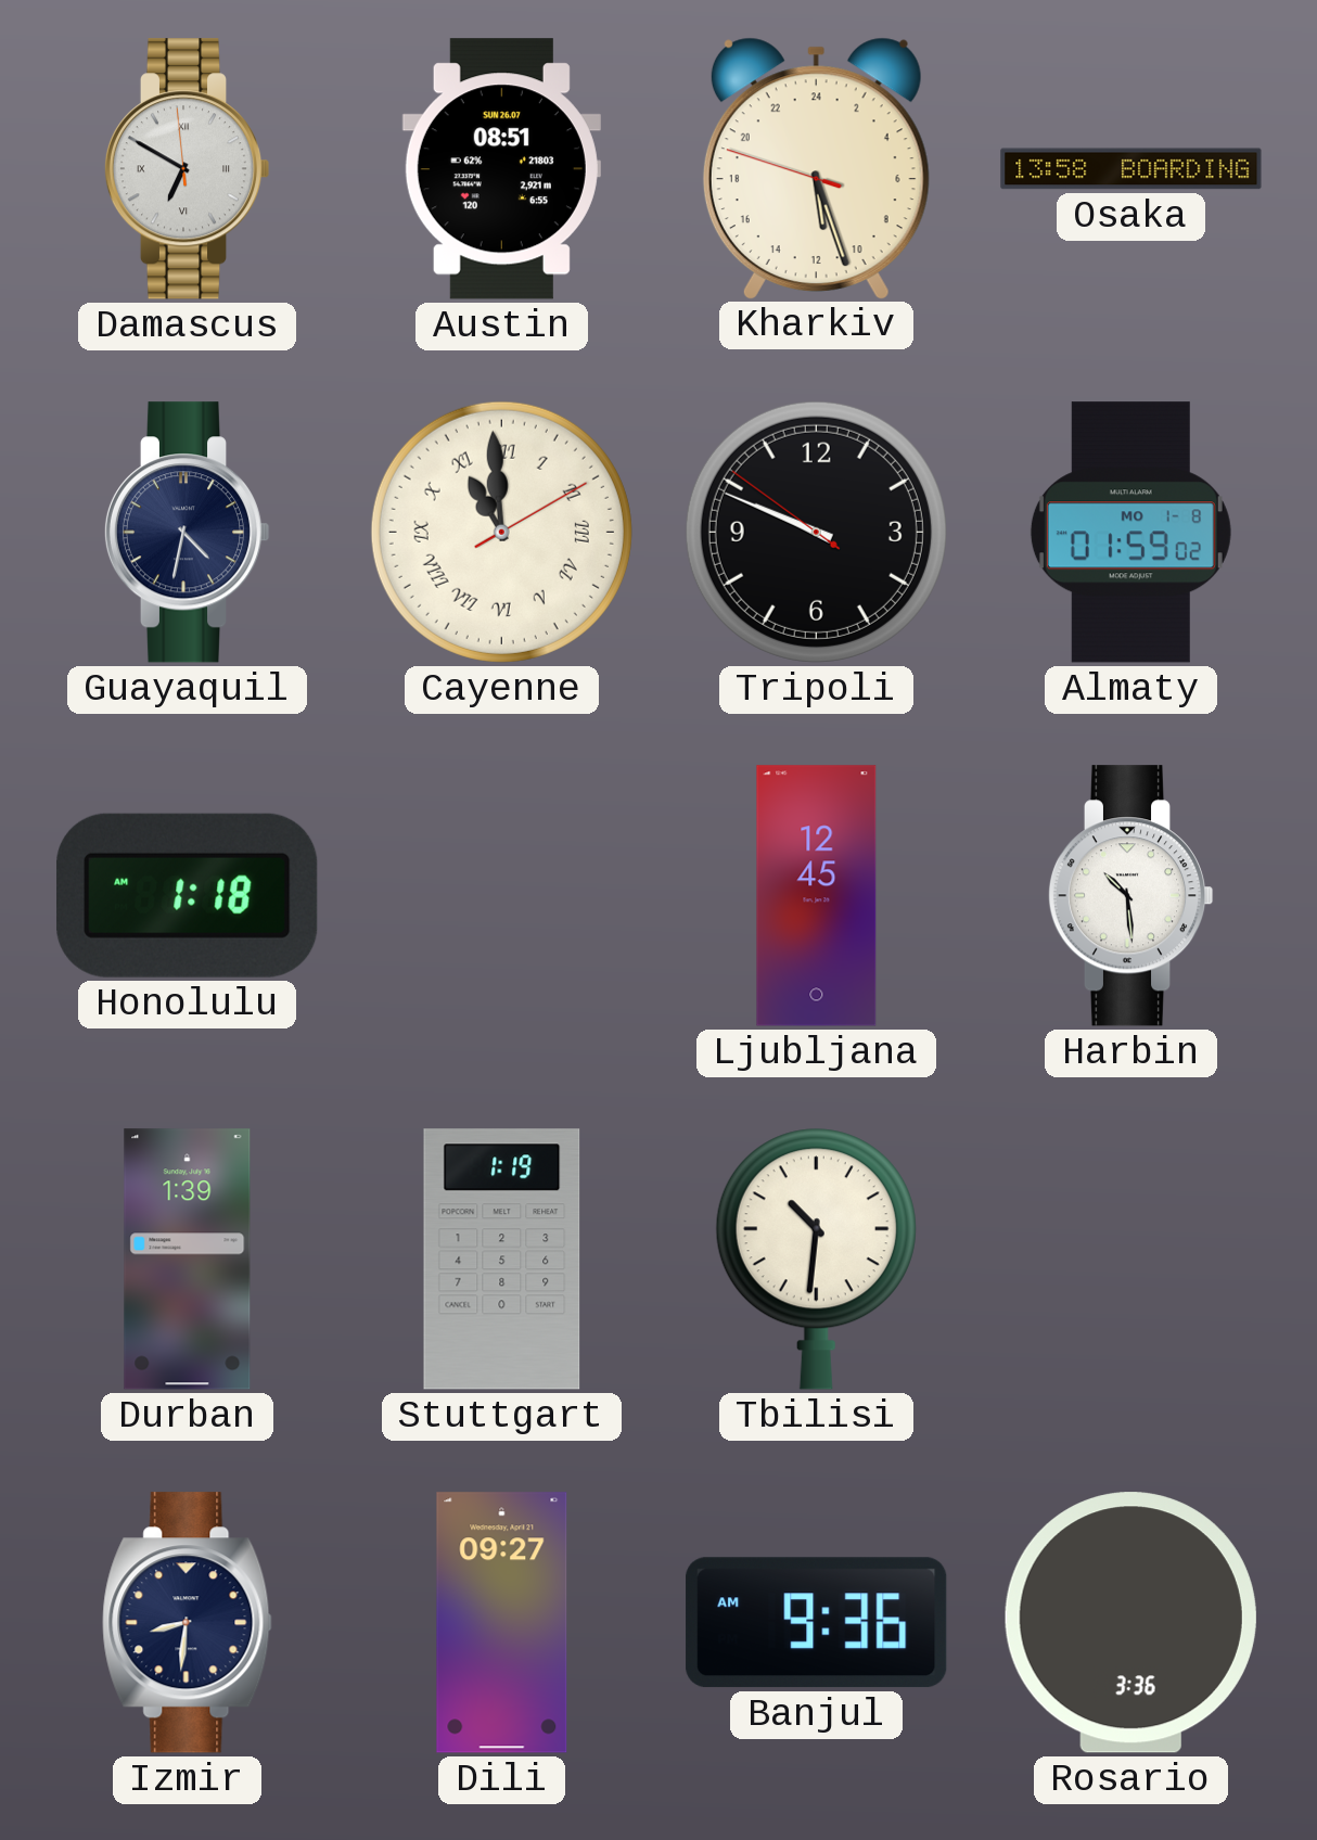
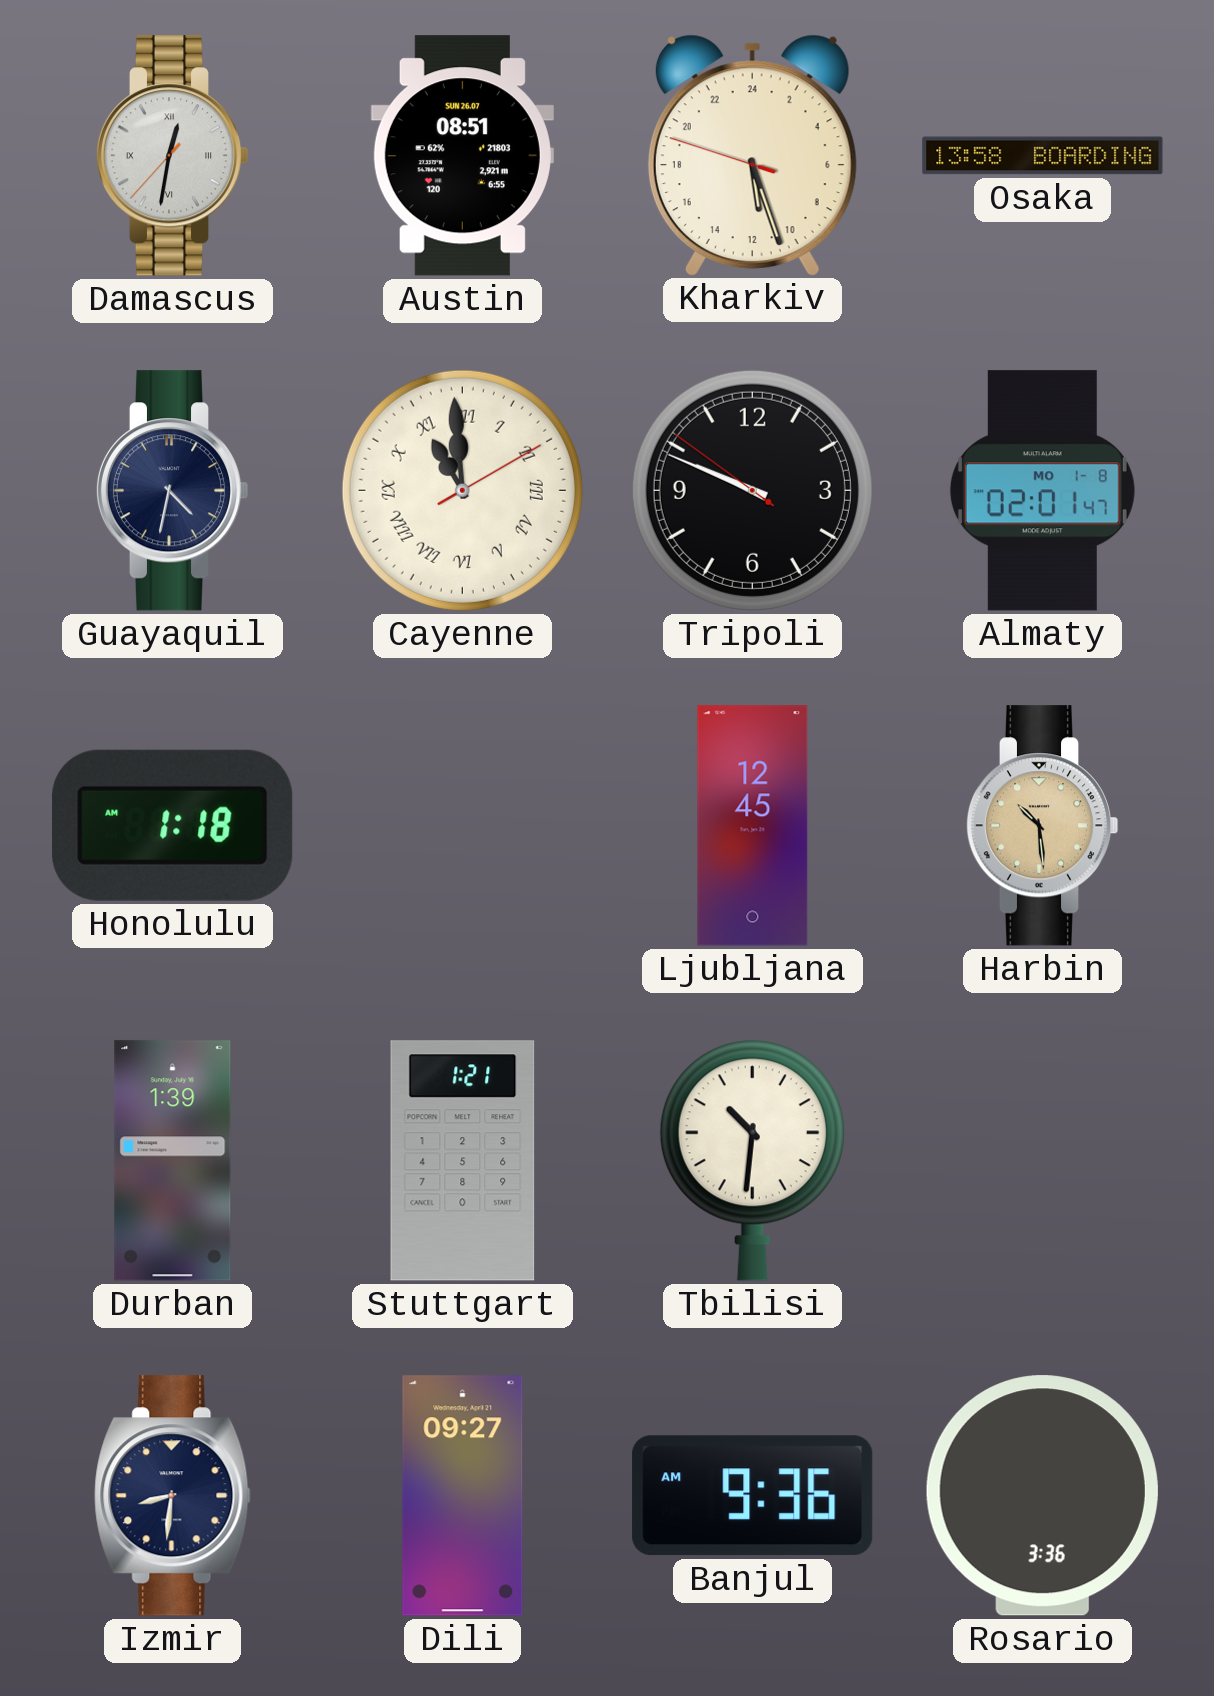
Damascus: 6:49 -> 12:31
Almaty: 01:59 -> 02:01
Harbin dial: white -> champagne
Stuttgart: 1:19 -> 1:21
